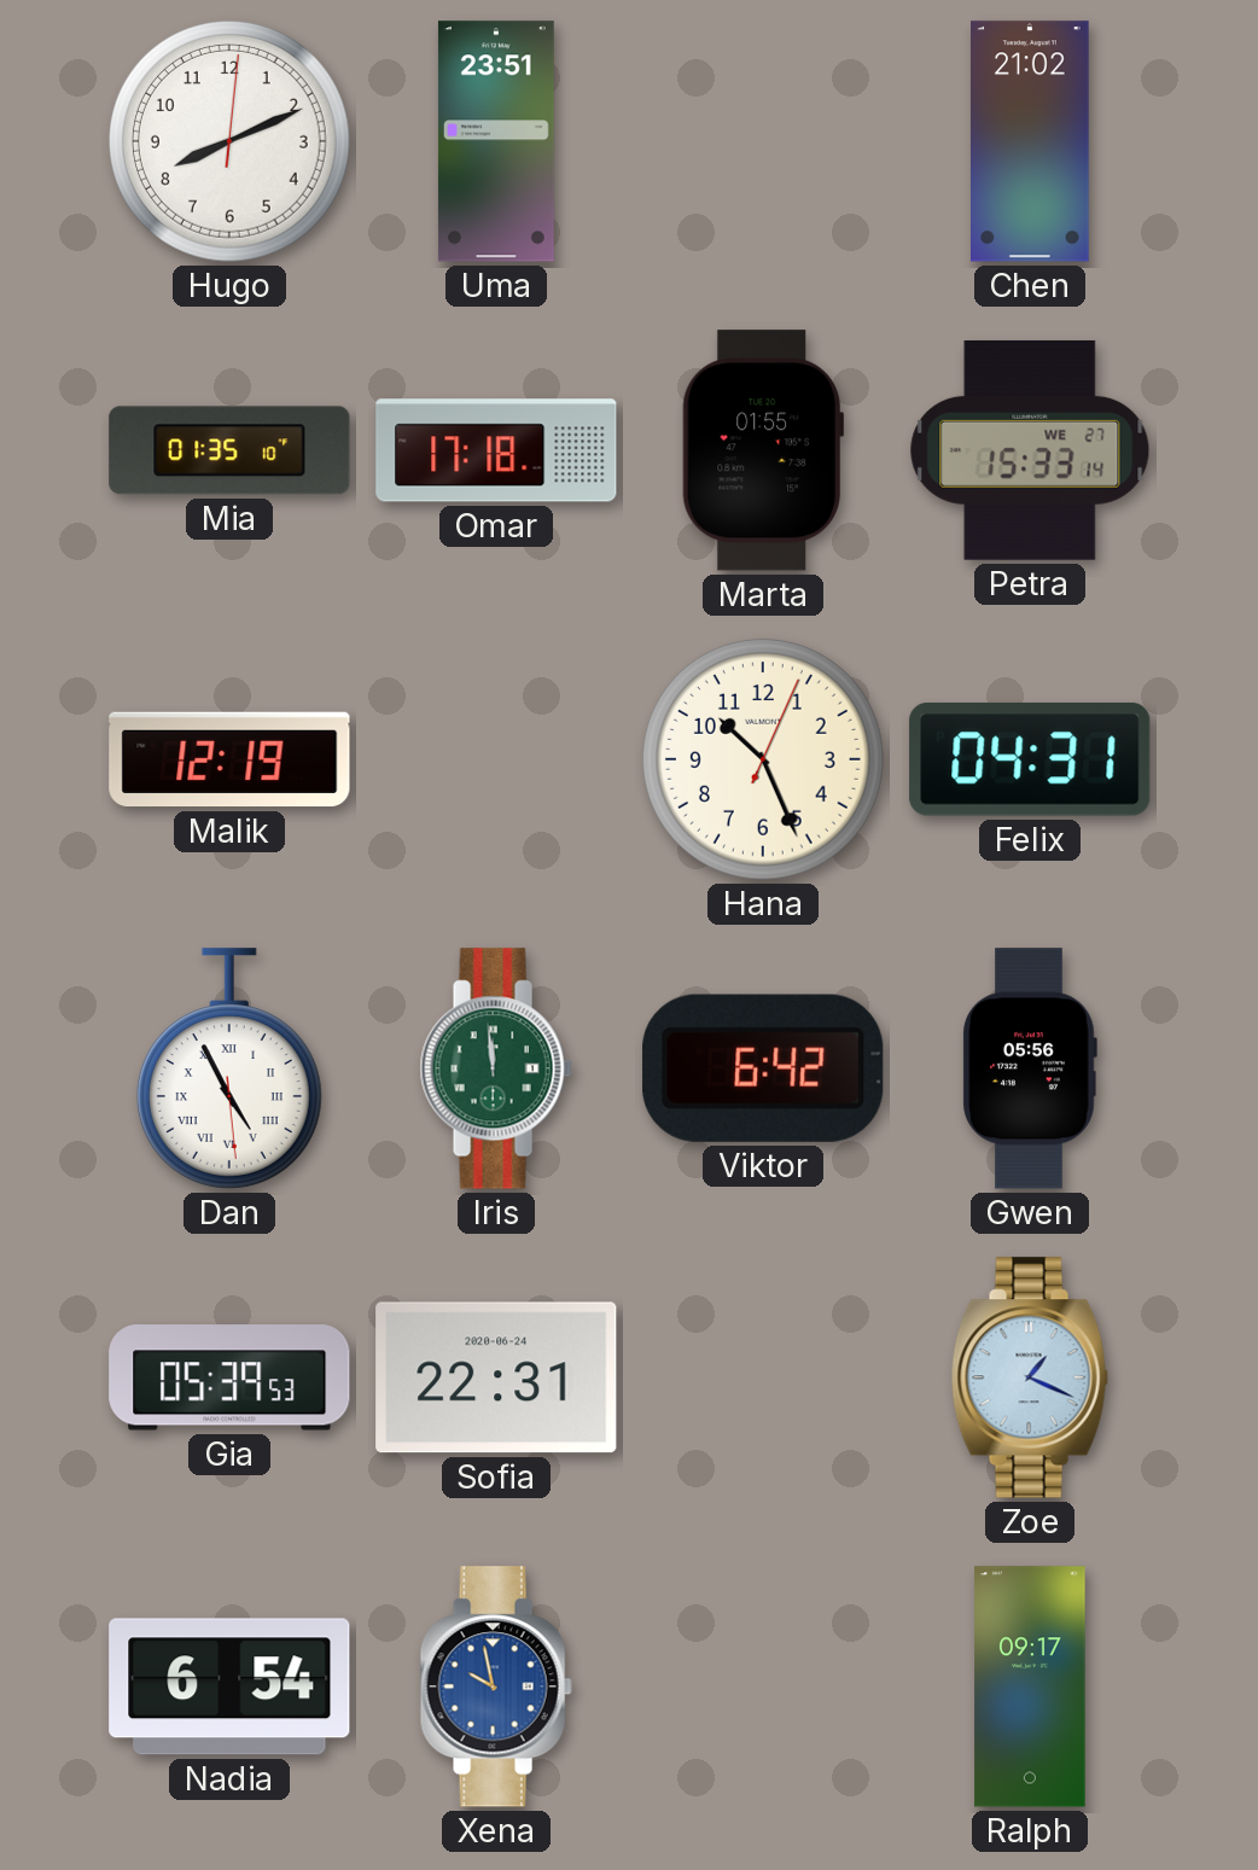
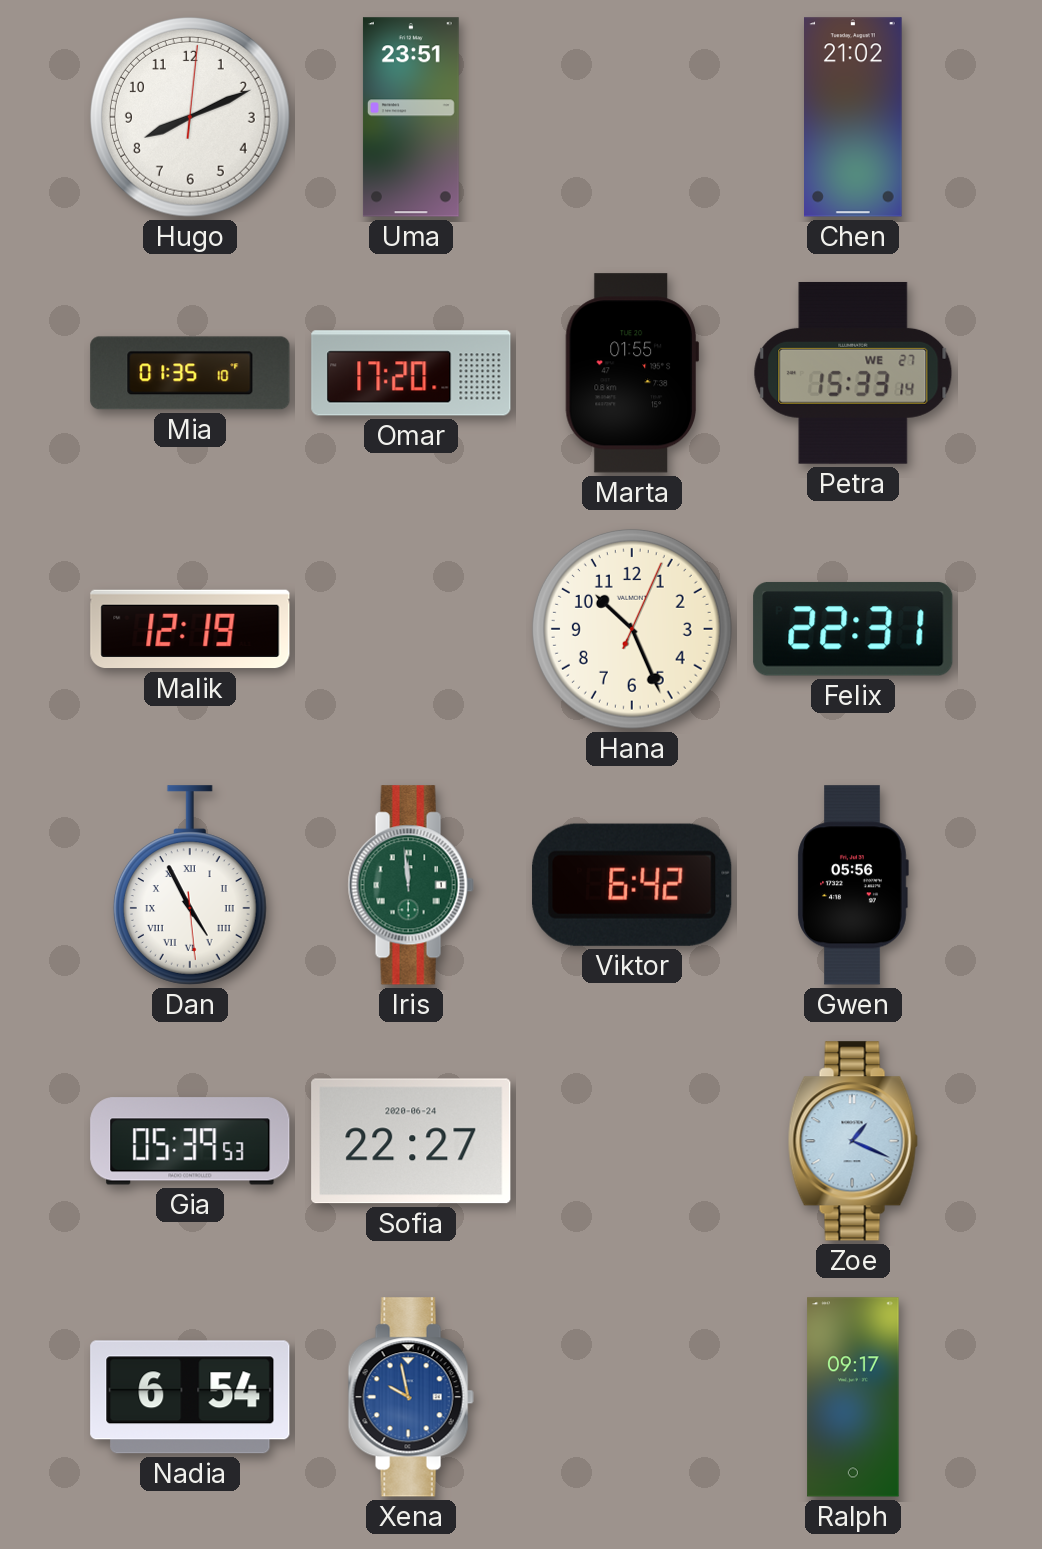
Omar: 17:18 -> 17:20
Felix: 04:31 -> 22:31
Sofia: 22:31 -> 22:27
